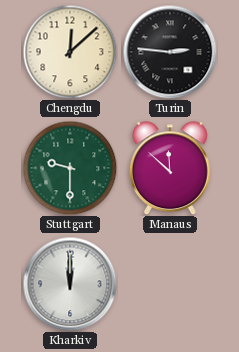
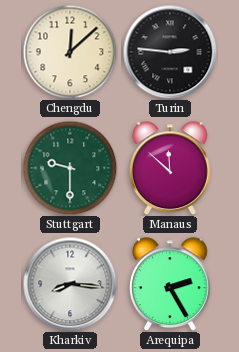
Kharkiv: 12:00 -> 8:16
Arequipa: none -> 2:25
